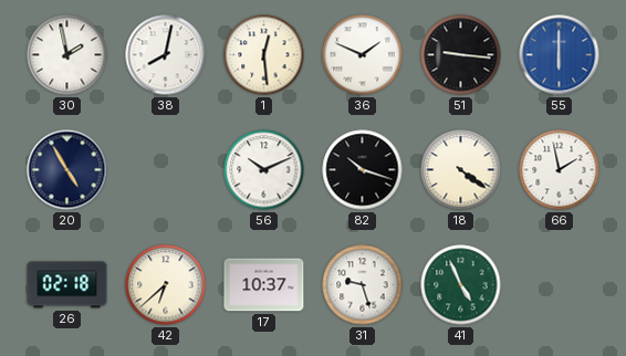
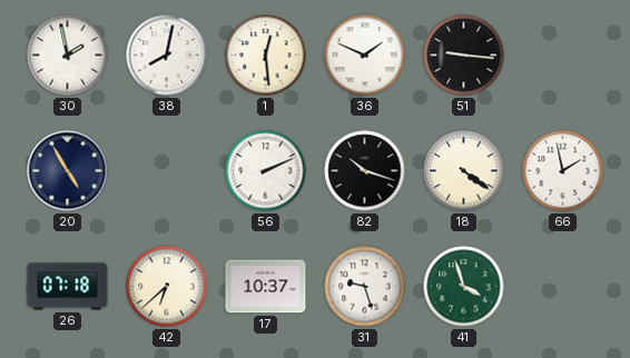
55: 6:00 -> none
56: 10:11 -> 2:11
26: 02:18 -> 07:18
41: 4:56 -> 3:57
